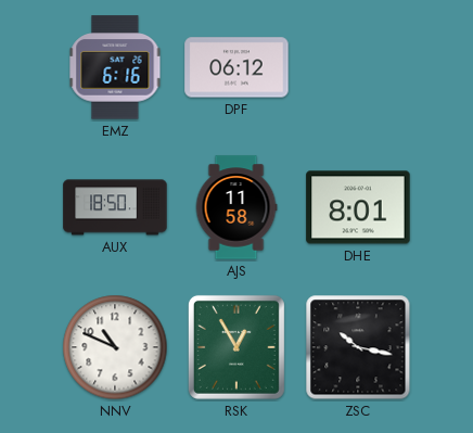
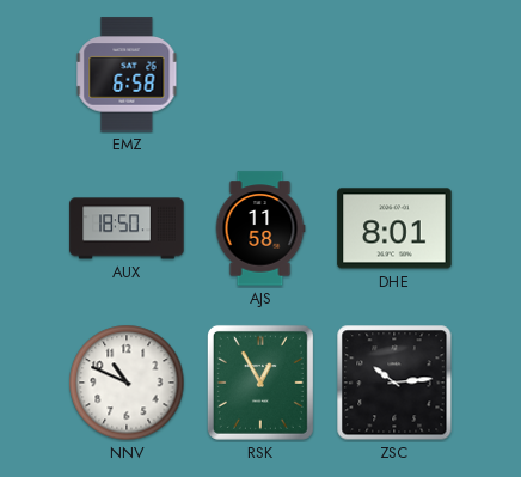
EMZ: 6:16 -> 6:58
DPF: 06:12 -> none
ZSC: 10:17 -> 10:14
